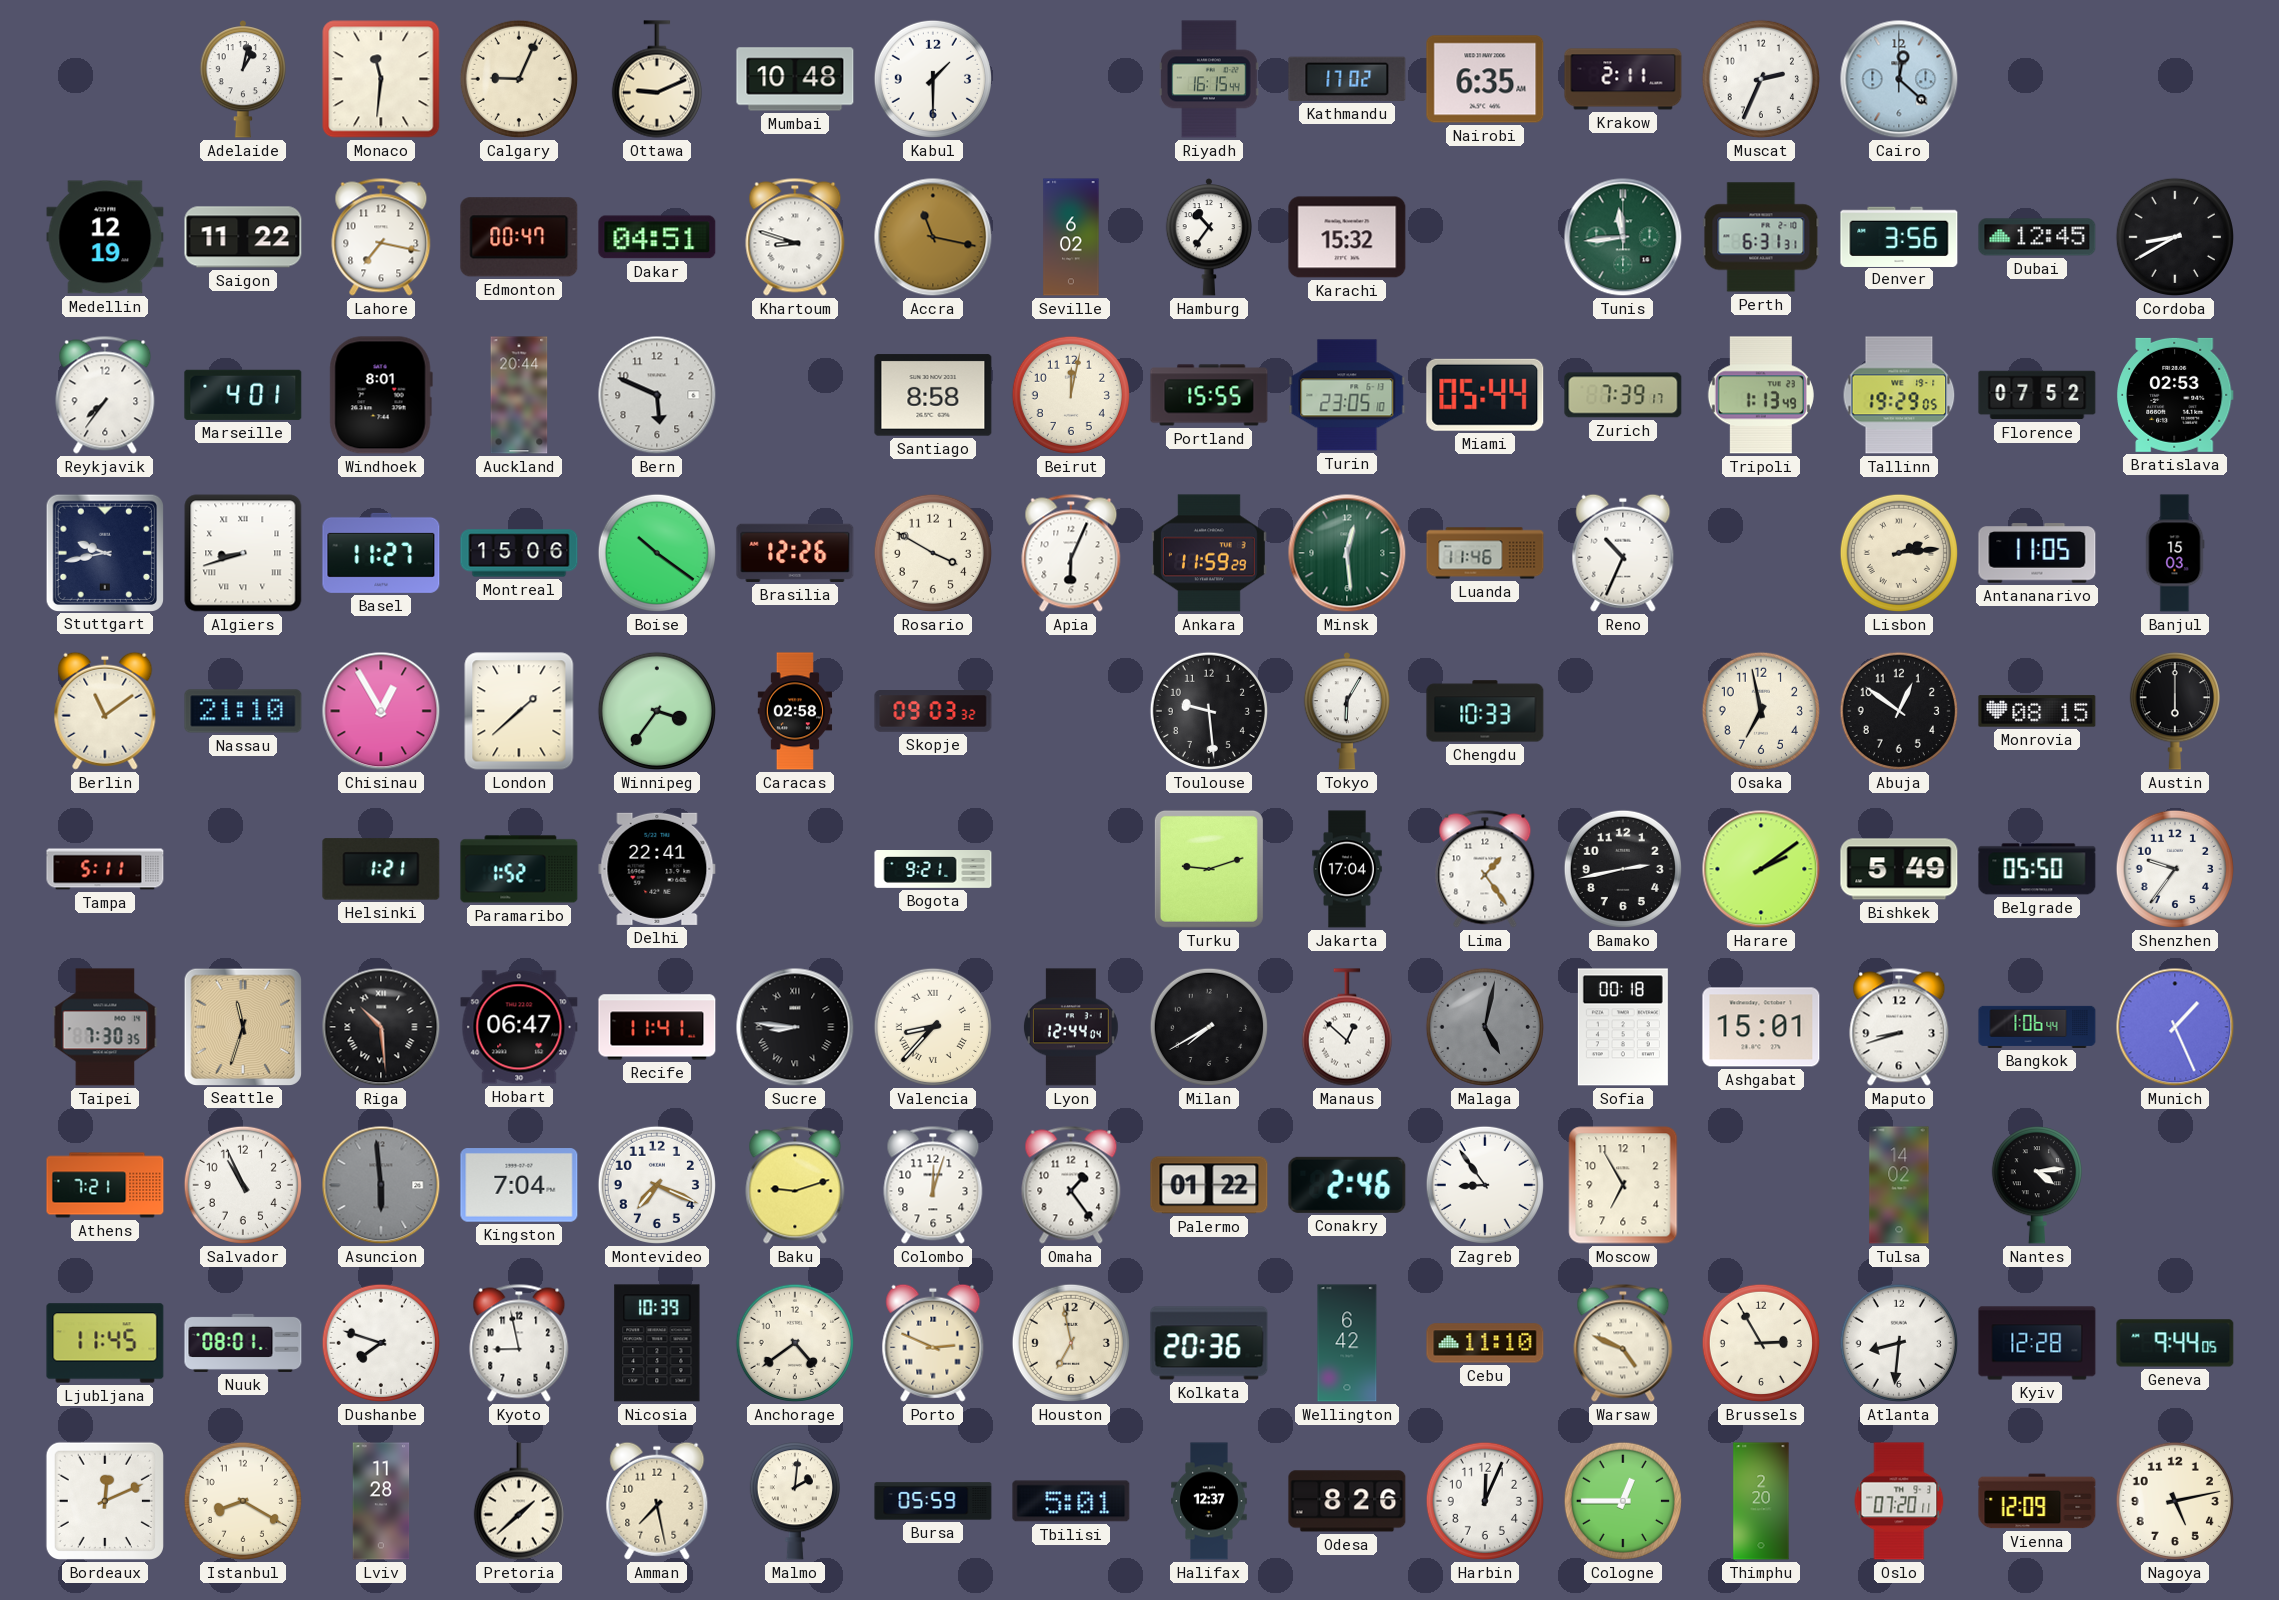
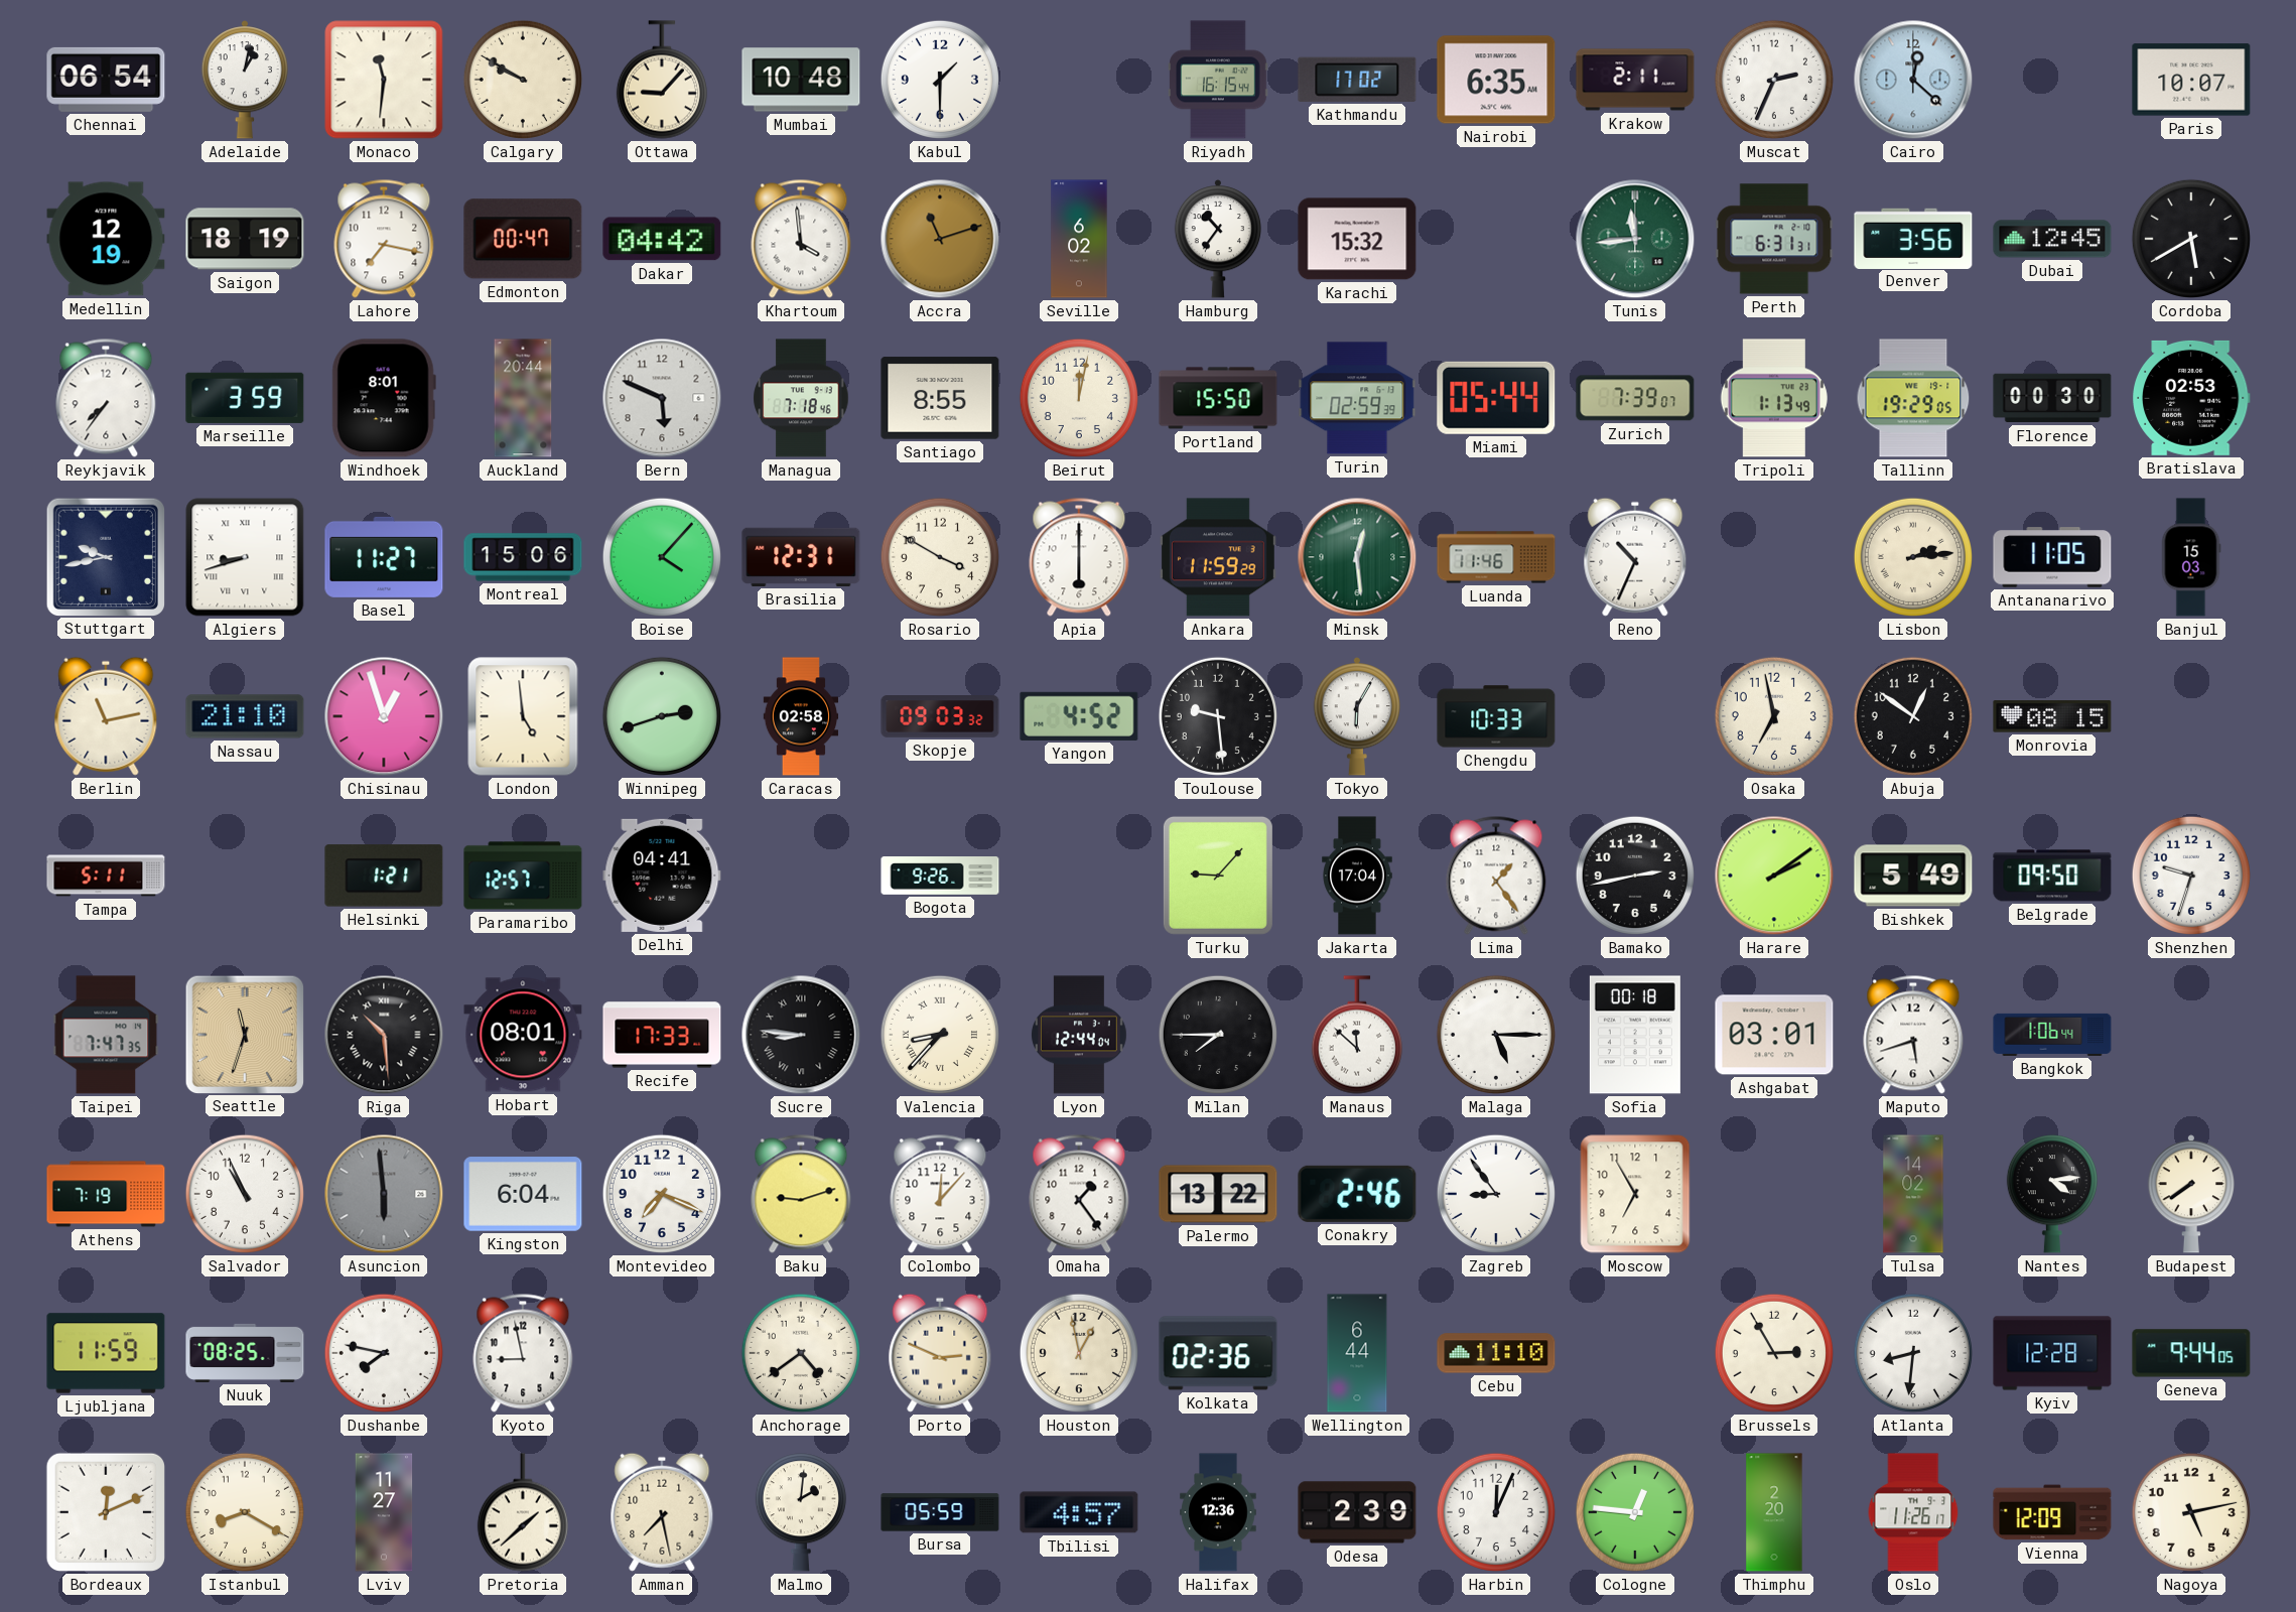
Chennai: none -> 06:54
Calgary: 9:04 -> 9:50
Ottawa: 9:11 -> 9:07
Paris: none -> 10:07
Saigon: 11:22 -> 18:19
Dakar: 04:51 -> 04:42
Khartoum: 8:48 -> 3:59
Accra: 11:17 -> 11:12
Cordoba: 8:40 -> 5:40
Marseille: 4:01 -> 3:59
Managua: none -> 7:18
Santiago: 8:58 -> 8:55
Portland: 15:55 -> 15:50
Turin: 23:05 -> 02:59
Zurich: 7:39:17 -> 7:39:07
Florence: 07:52 -> 00:30
Boise: 10:21 -> 4:07
Brasilia: 12:26 -> 12:31
Apia: 6:04 -> 6:00
Berlin: 11:09 -> 11:13
Chisinau: 12:55 -> 12:57
London: 1:38 -> 4:59
Winnipeg: 3:36 -> 2:42
Yangon: none -> 4:52
Austin: 6:00 -> none
Paramaribo: 1:52 -> 12:57
Delhi: 22:41 -> 04:41
Bogota: 9:21 -> 9:26
Turku: 9:12 -> 9:07
Belgrade: 05:50 -> 09:50
Shenzhen: 9:36 -> 9:33
Taipei: 7:30 -> 7:47
Hobart: 06:47 -> 08:01
Recife: 11:41 -> 17:33
Milan: 7:40 -> 7:45
Manaus: 12:52 -> 11:52
Malaga: 5:02 -> 5:15
Malaga dial: grey -> white
Ashgabat: 15:01 -> 03:01
Maputo: 8:42 -> 5:42
Munich: 1:26 -> none
Athens: 7:21 -> 7:19
Kingston: 7:04 -> 6:04
Colombo: 12:03 -> 12:07
Palermo: 01:22 -> 13:22
Budapest: none -> 7:39
Ljubljana: 11:45 -> 11:59
Nuuk: 08:01 -> 08:25
Dushanbe: 7:48 -> 7:47
Nicosia: 10:39 -> none
Houston: 6:58 -> 12:58
Kolkata: 20:36 -> 02:36
Wellington: 6:42 -> 6:44
Warsaw: 4:49 -> none
Lviv: 11:28 -> 11:27
Tbilisi: 5:01 -> 4:57
Halifax: 12:37 -> 12:36
Odesa: 8:26 -> 2:39
Cologne: 12:45 -> 12:46
Oslo: 07:20 -> 11:26
